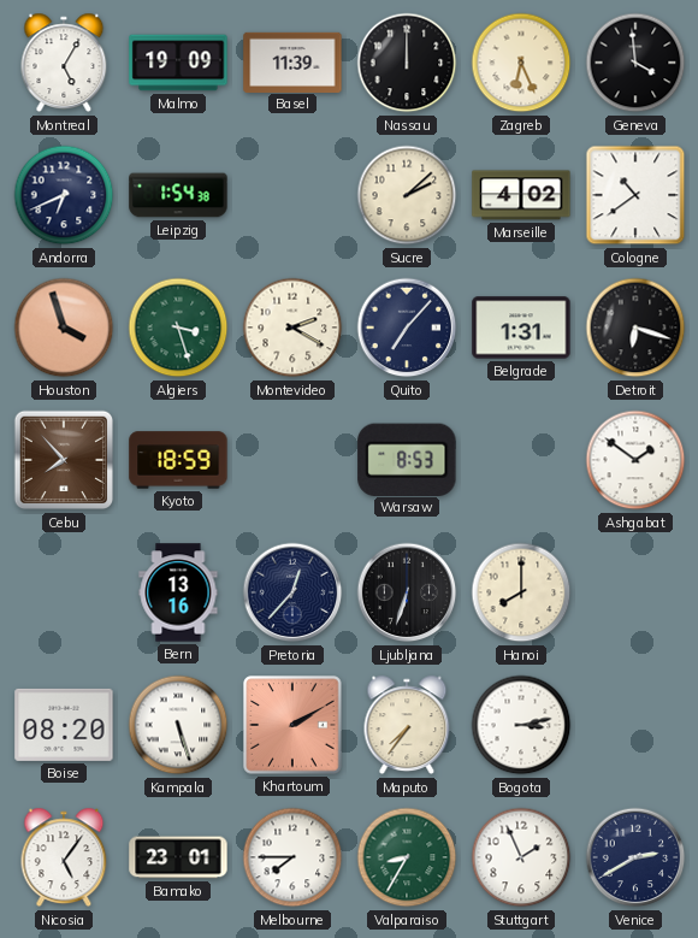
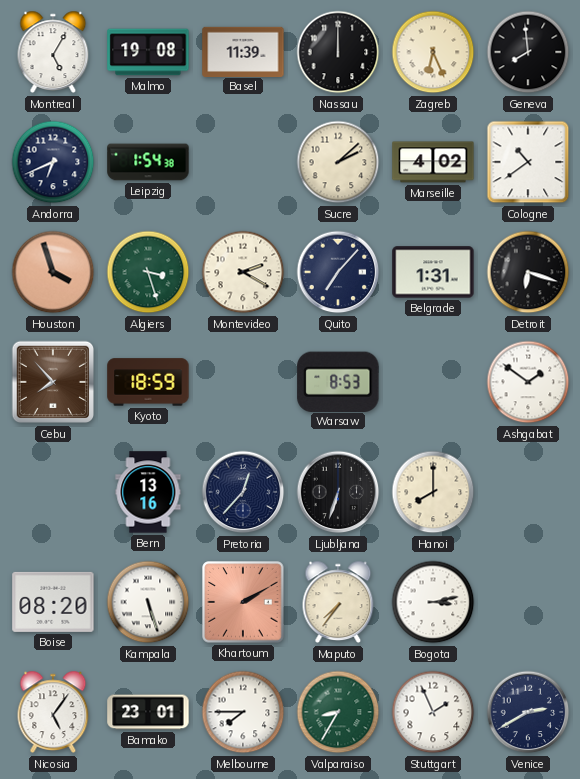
Malmo: 19:09 -> 19:08
Geneva: 3:59 -> 7:59
